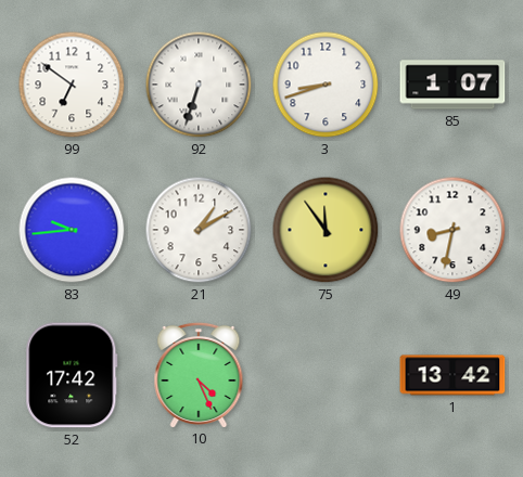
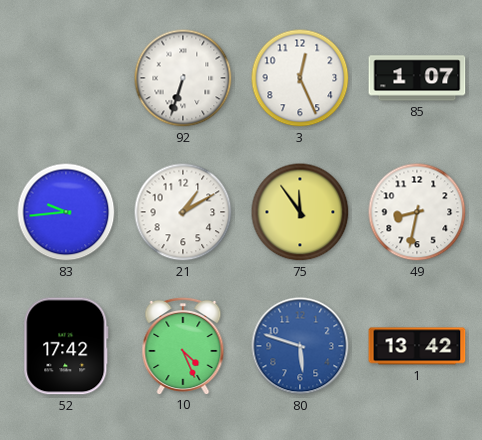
99: 6:51 -> none
3: 8:42 -> 12:26
80: none -> 5:48
